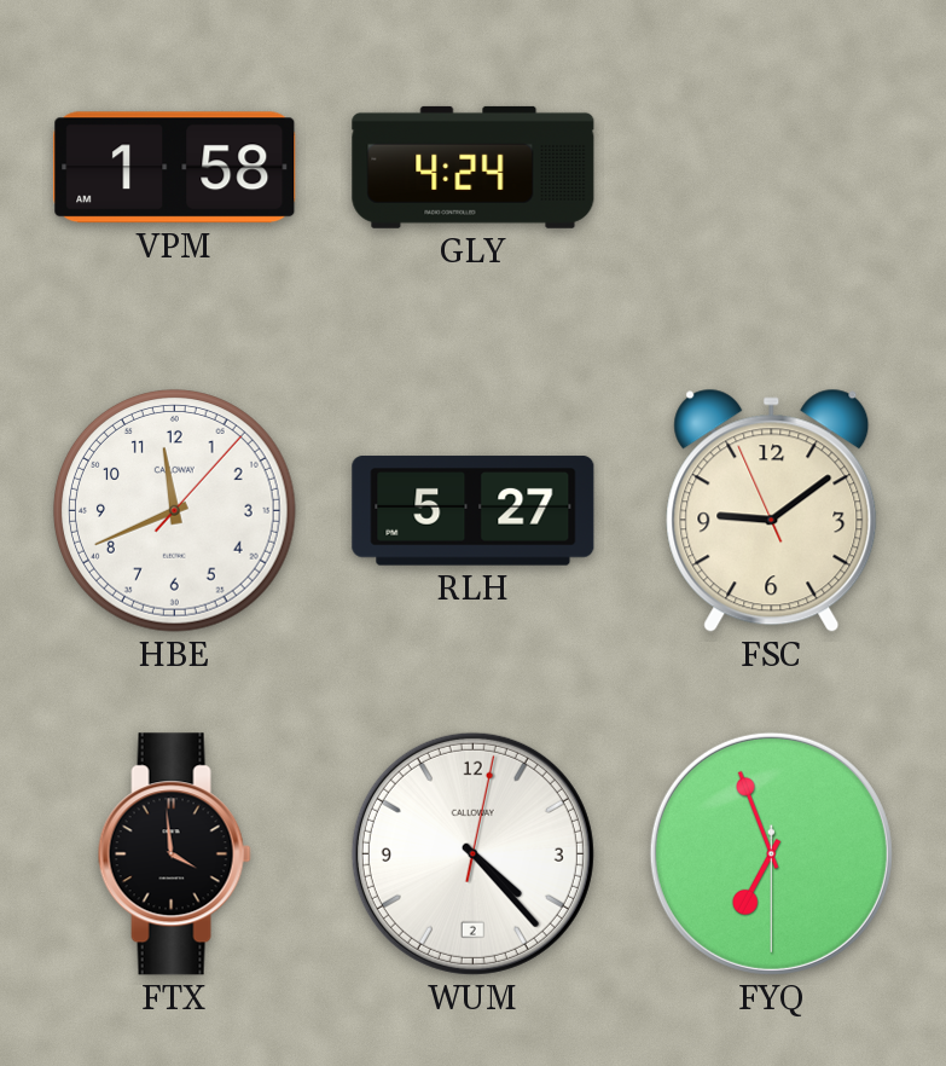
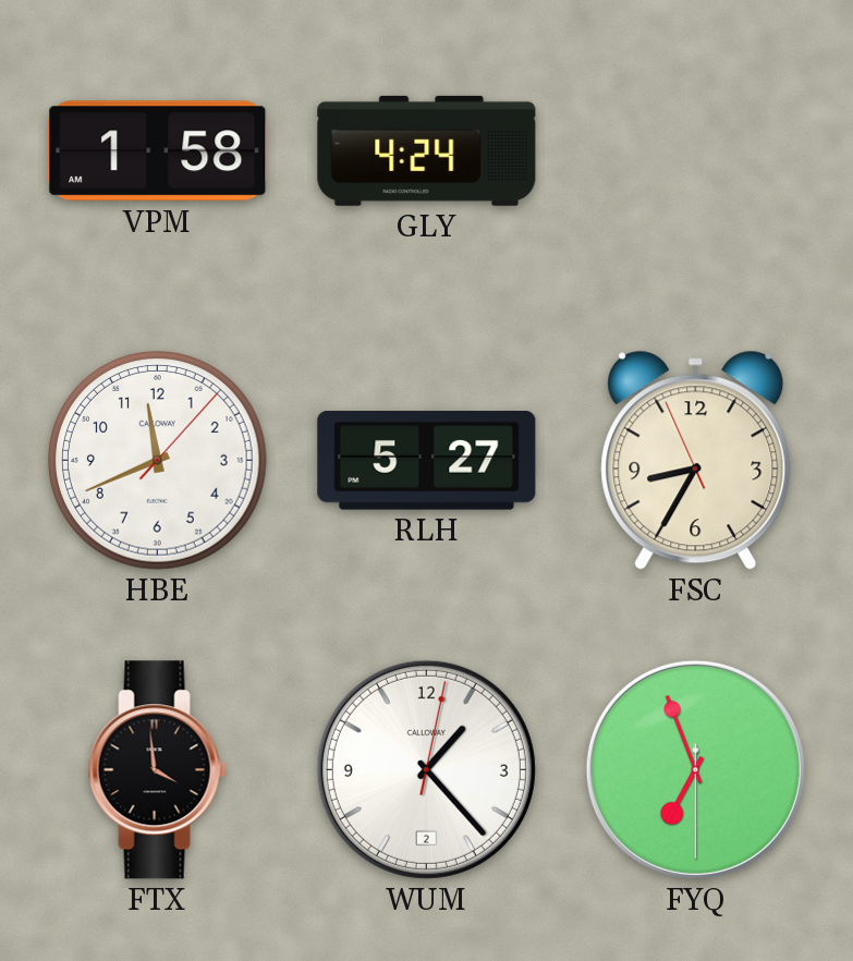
FSC: 9:08 -> 8:34
WUM: 4:23 -> 1:23
